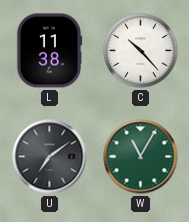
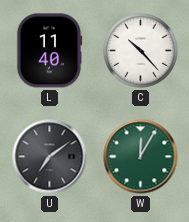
L: 11:38 -> 11:40
W: 11:05 -> 12:05
